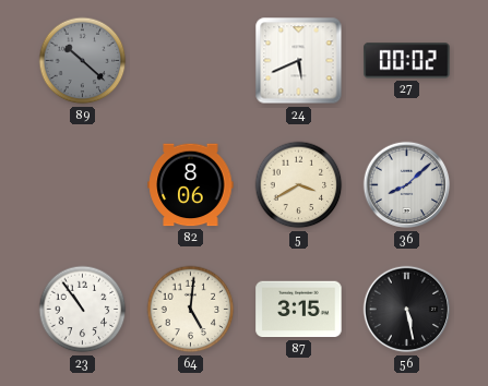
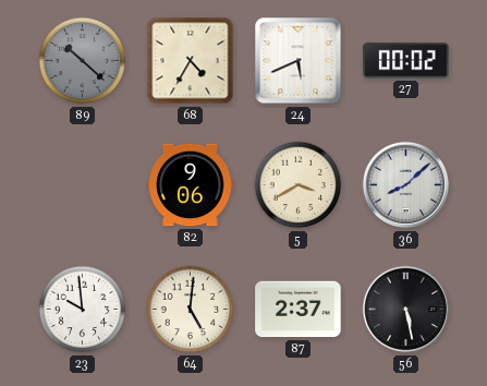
68: none -> 4:35
82: 8:06 -> 9:06
23: 10:54 -> 9:59
87: 3:15 -> 2:37
